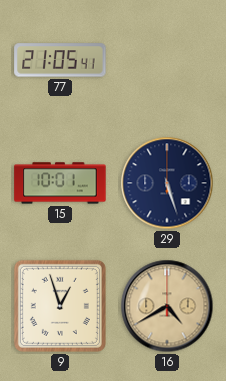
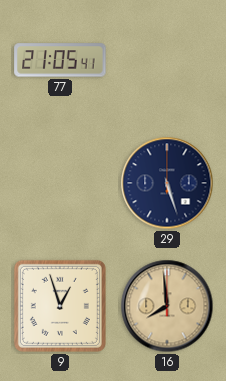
15: 10:01 -> none
16: 4:40 -> 7:59
